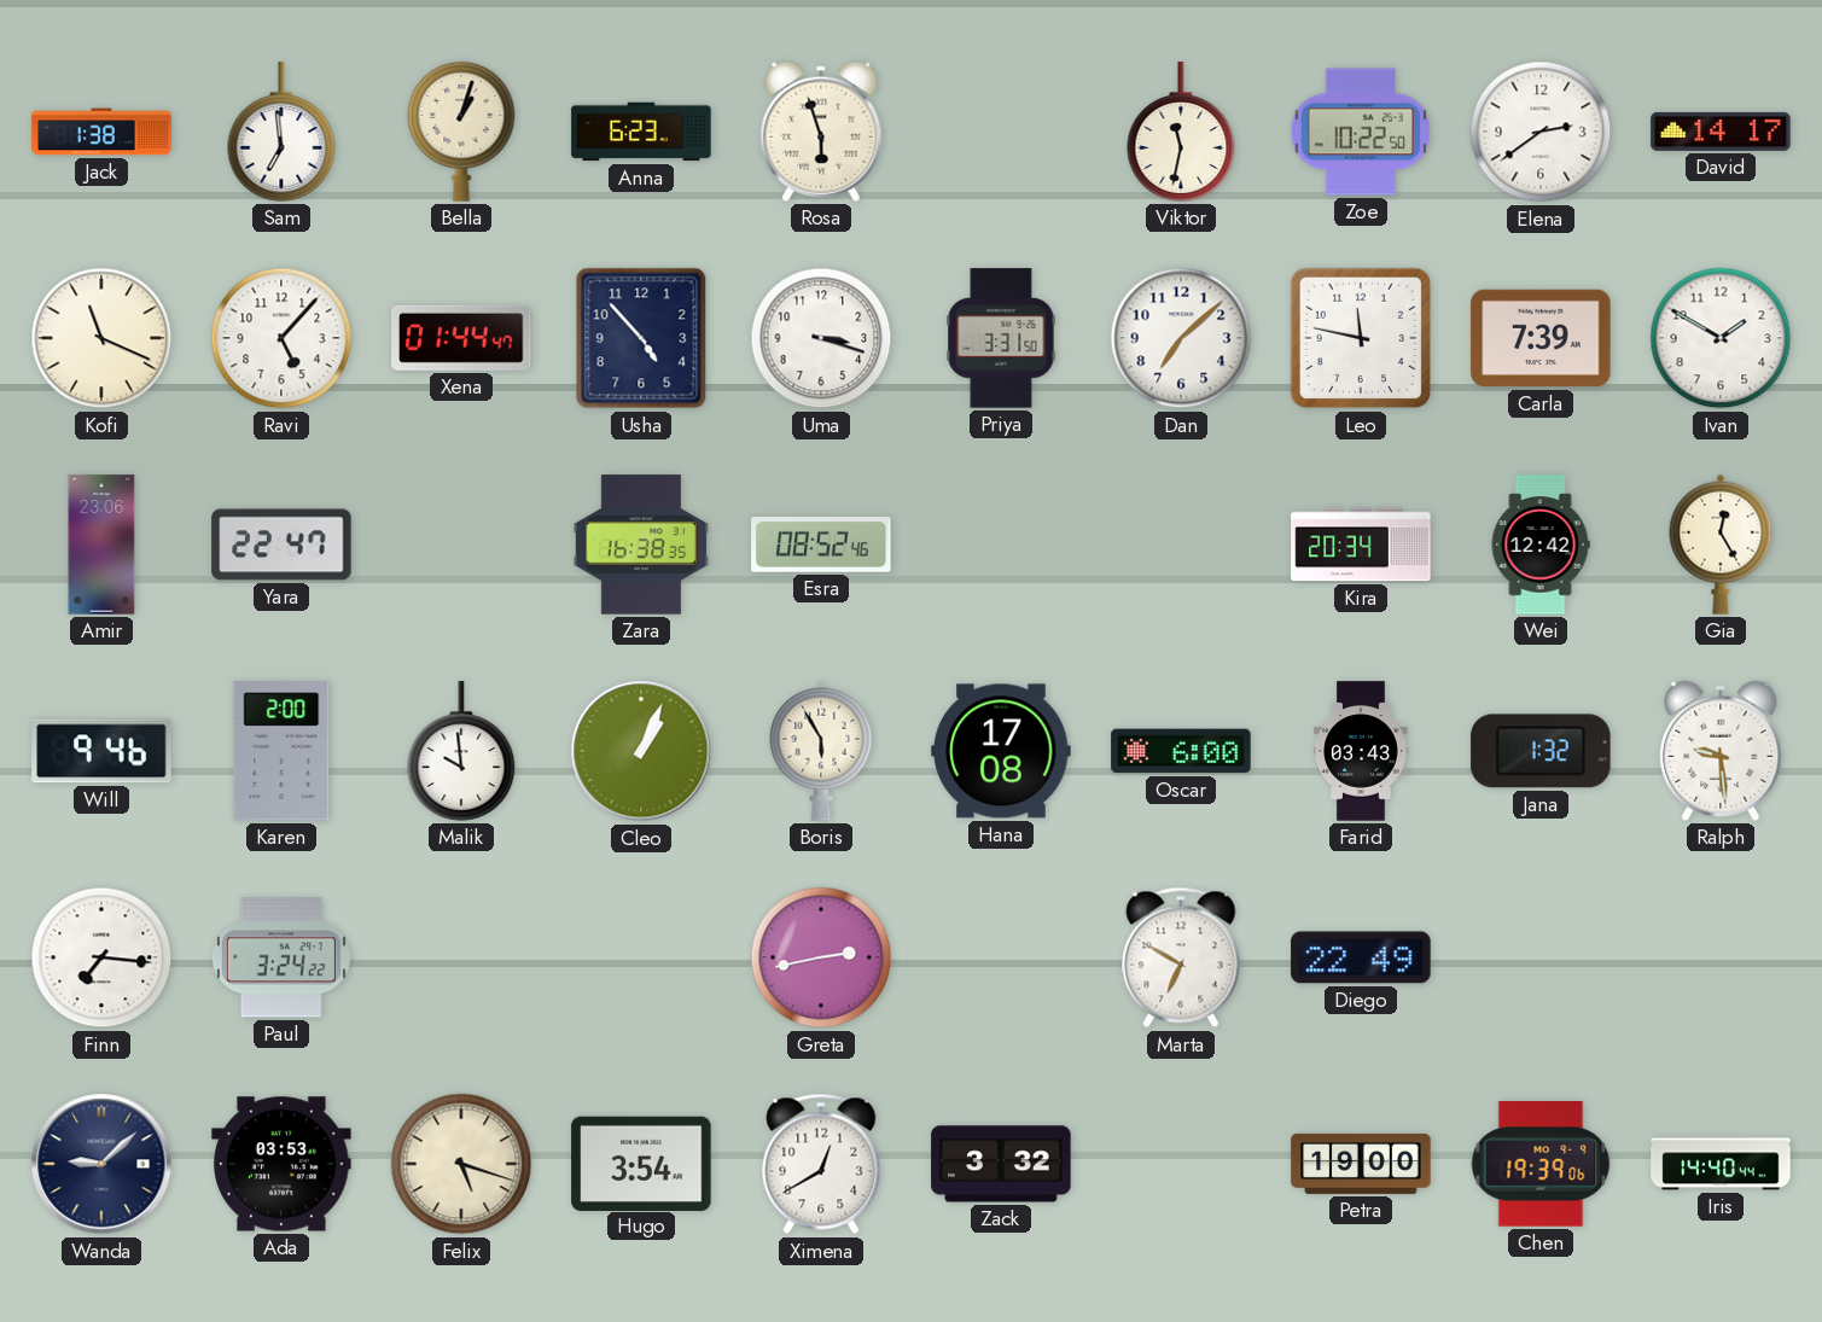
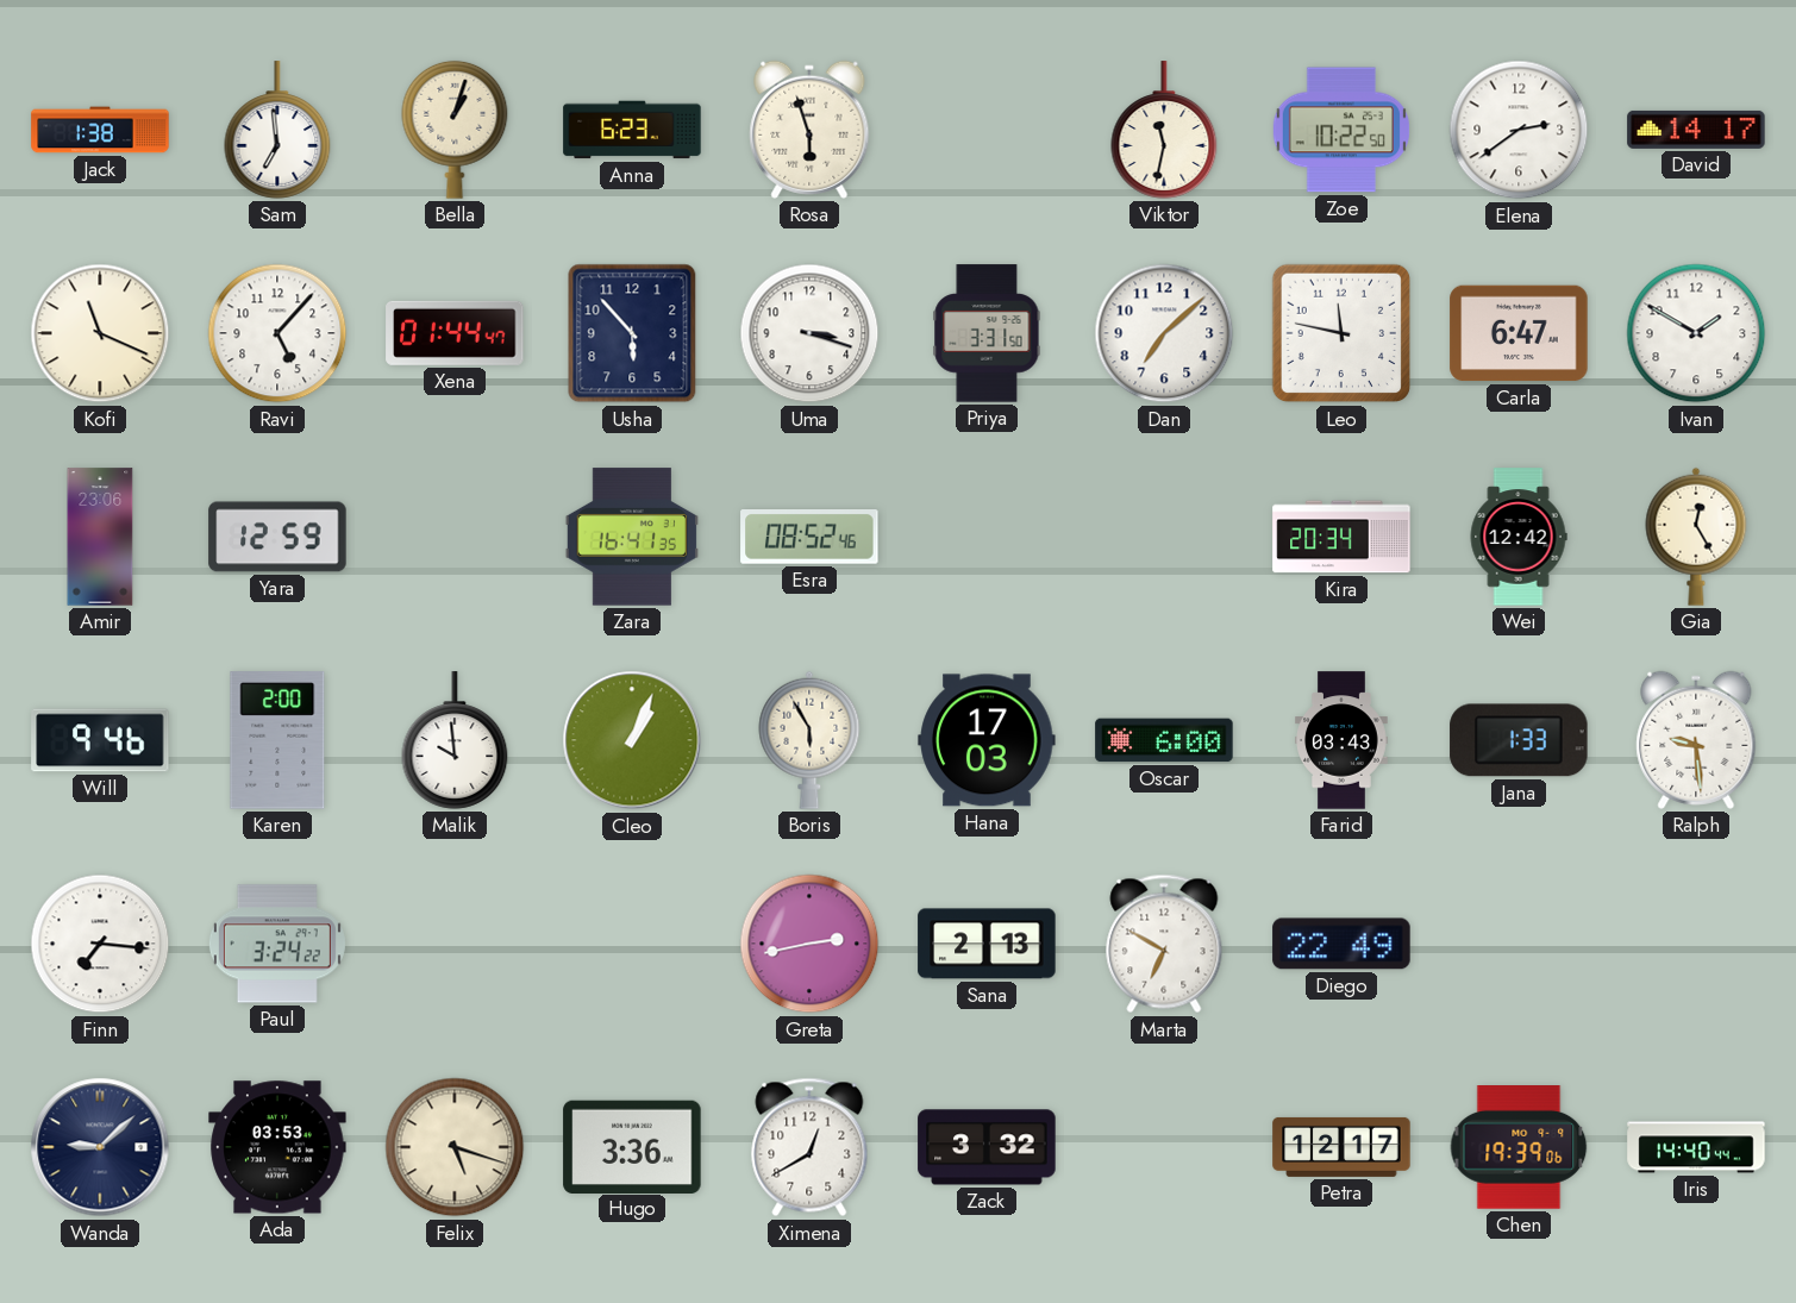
Usha: 4:53 -> 5:53
Carla: 7:39 -> 6:47
Yara: 22:47 -> 12:59
Zara: 16:38 -> 16:41
Hana: 17:08 -> 17:03
Jana: 1:32 -> 1:33
Sana: none -> 2:13
Hugo: 3:54 -> 3:36
Petra: 19:00 -> 12:17
